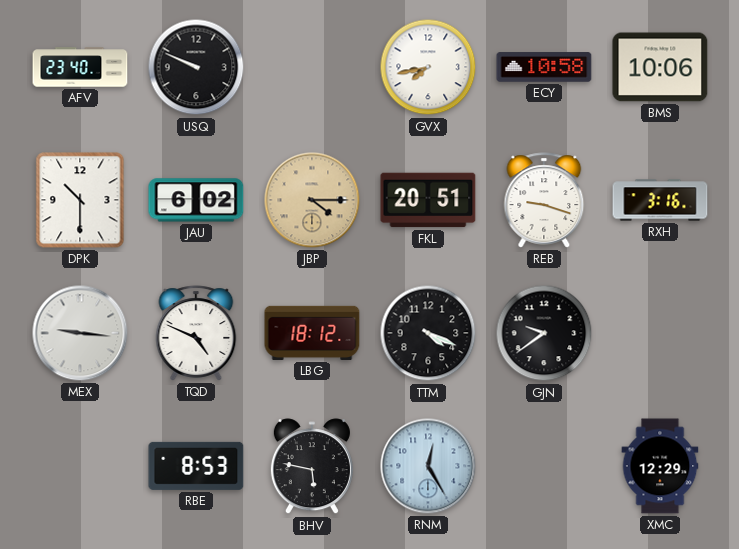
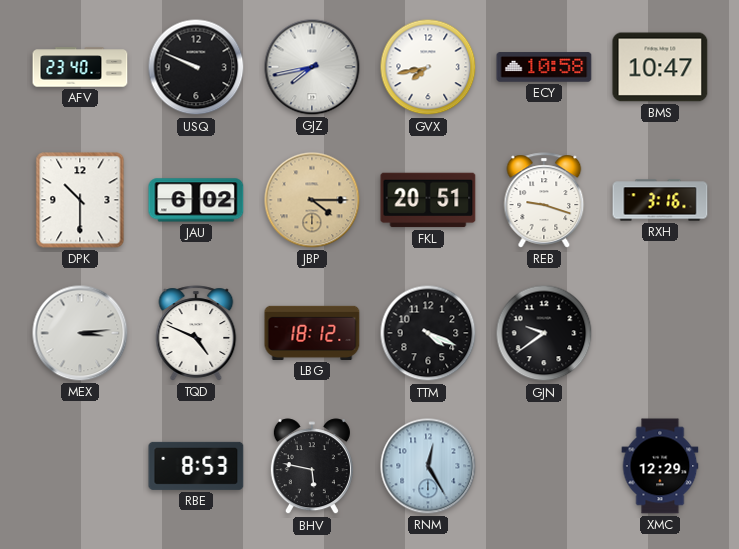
GJZ: none -> 7:43
BMS: 10:06 -> 10:47
MEX: 9:16 -> 3:14
